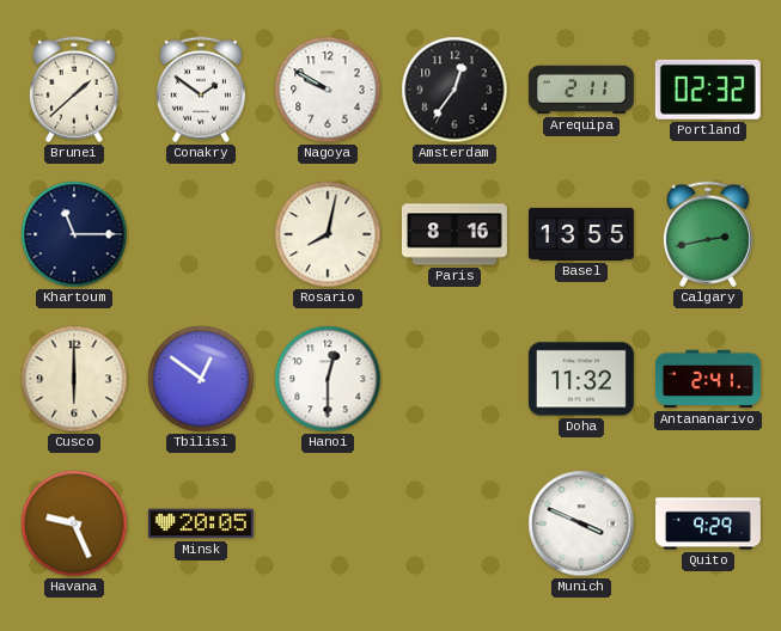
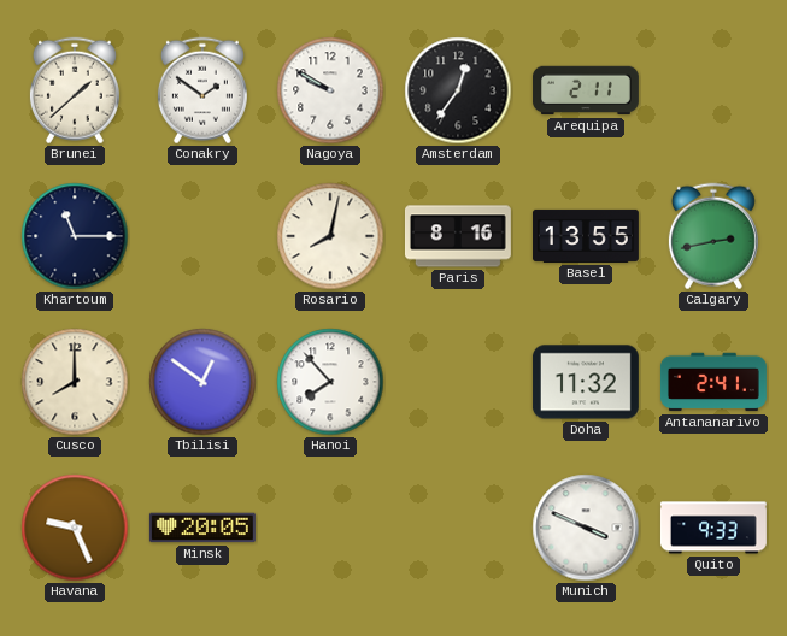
Portland: 02:32 -> none
Cusco: 6:00 -> 8:00
Hanoi: 12:30 -> 7:53
Quito: 9:29 -> 9:33
